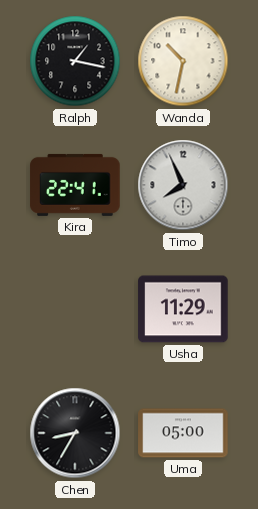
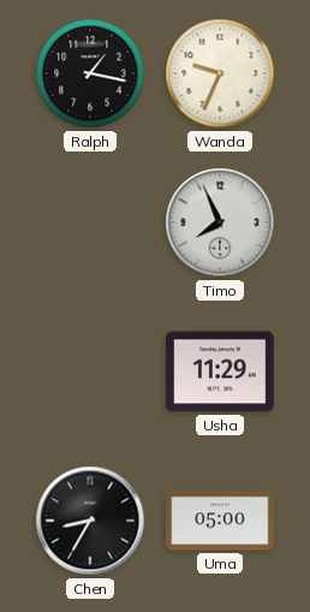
Wanda: 10:32 -> 9:34
Kira: 22:41 -> none
